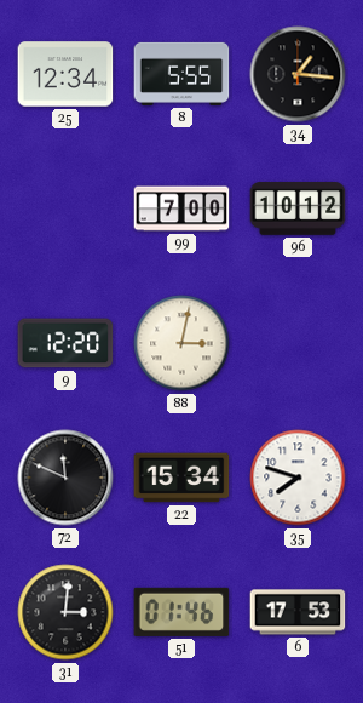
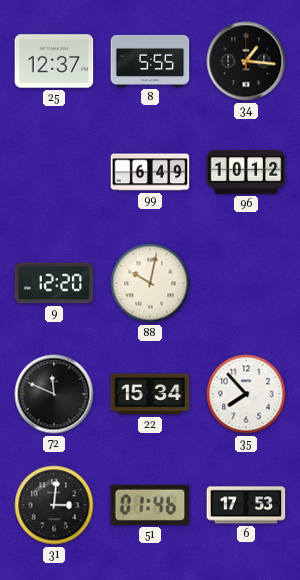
25: 12:34 -> 12:37
99: 7:00 -> 6:49
88: 3:02 -> 10:02
35: 7:48 -> 7:53
